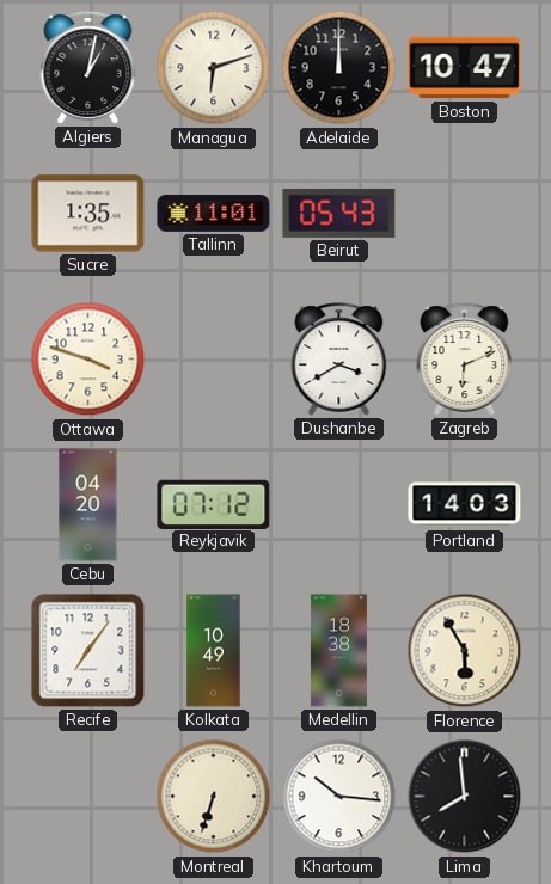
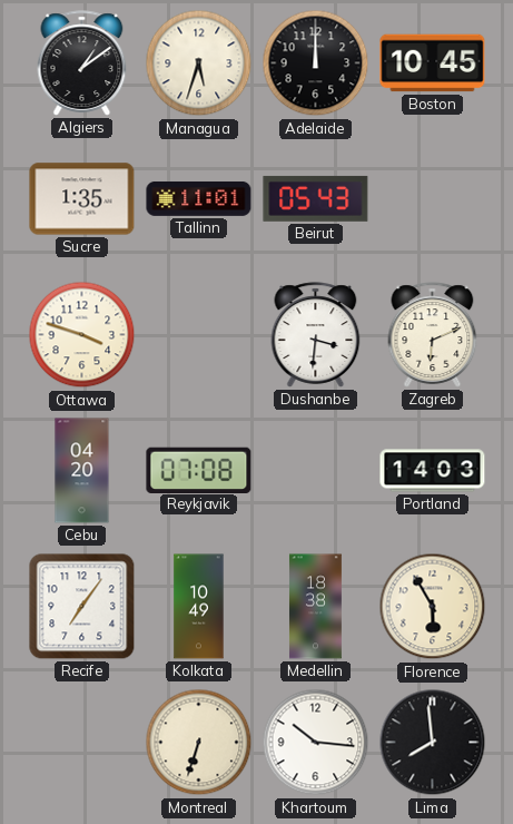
Algiers: 1:02 -> 1:09
Managua: 6:12 -> 5:33
Boston: 10:47 -> 10:45
Dushanbe: 3:40 -> 3:31
Reykjavik: 07:12 -> 07:08
